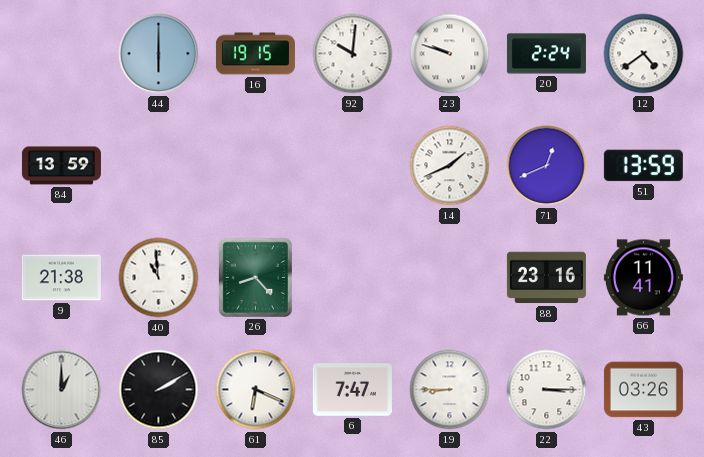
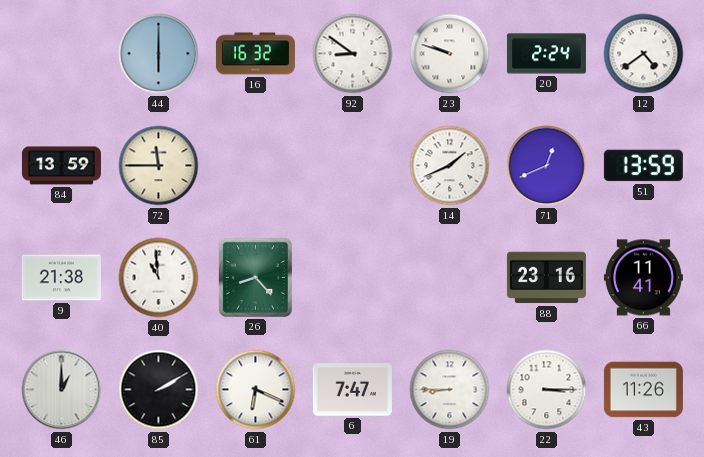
16: 19:15 -> 16:32
92: 10:01 -> 8:51
72: none -> 11:45
43: 03:26 -> 11:26
